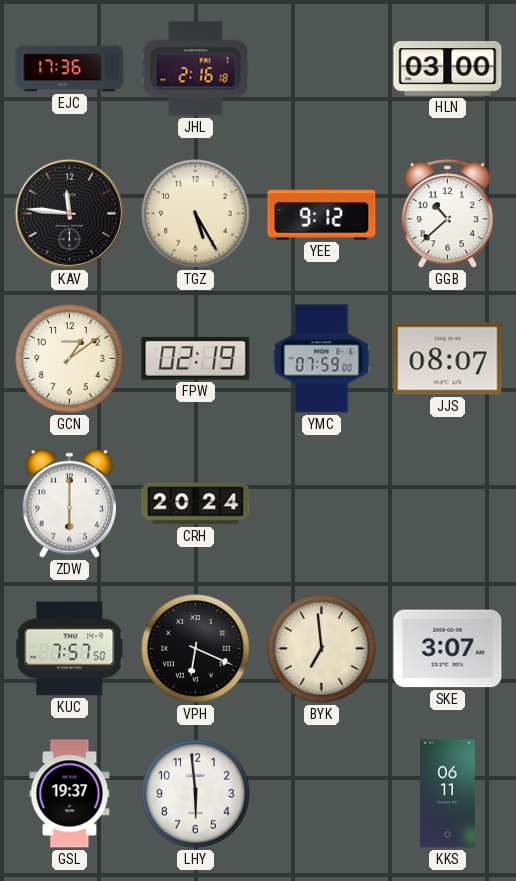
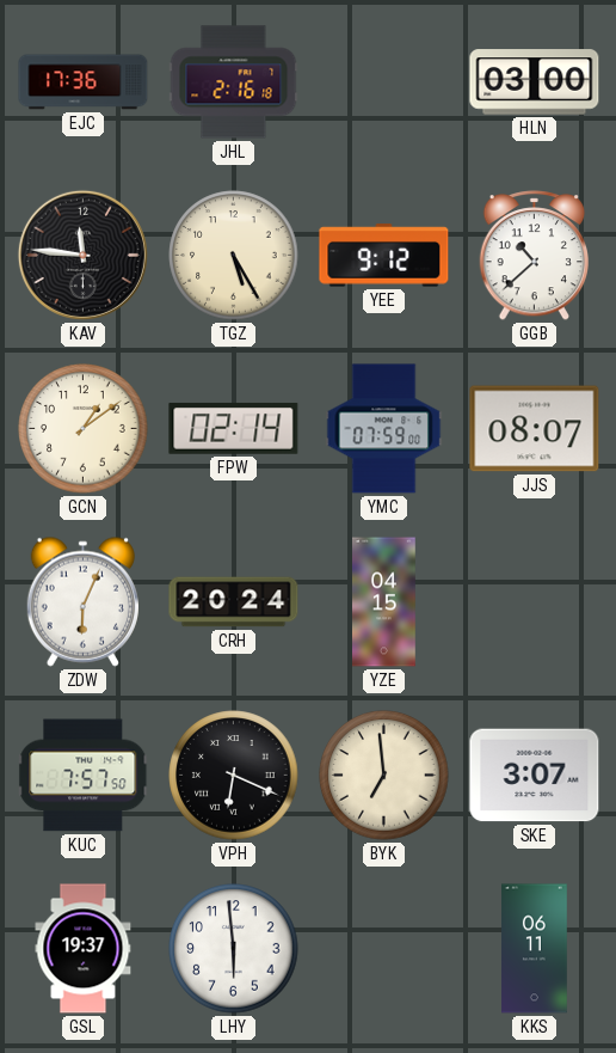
FPW: 02:19 -> 02:14
ZDW: 6:00 -> 6:04
YZE: none -> 04:15
